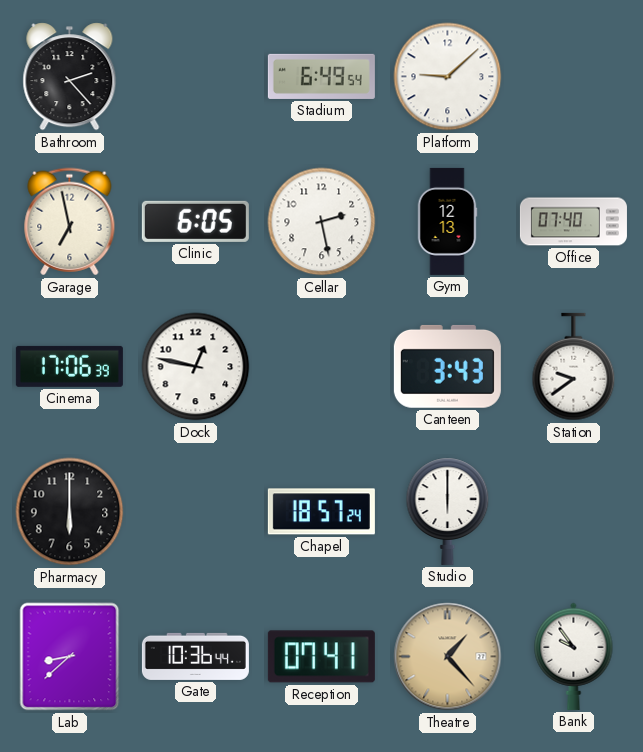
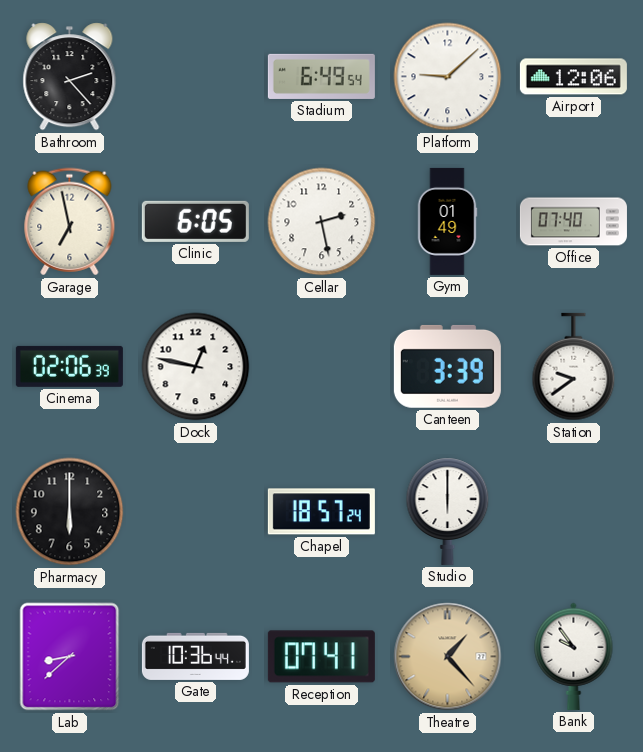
Airport: none -> 12:06
Gym: 12:13 -> 01:49
Cinema: 17:06 -> 02:06
Canteen: 3:43 -> 3:39
